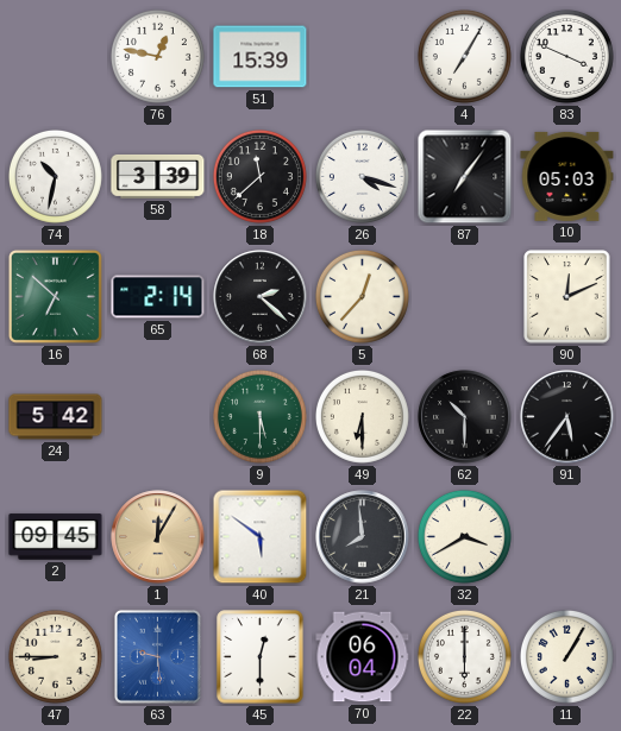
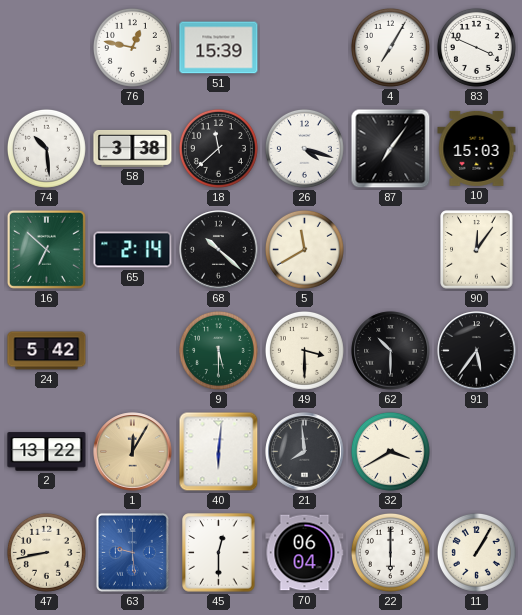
74: 10:32 -> 10:29
58: 3:39 -> 3:38
10: 05:03 -> 15:03
68: 2:22 -> 10:22
5: 12:37 -> 11:40
90: 12:11 -> 12:06
49: 6:30 -> 3:30
2: 09:45 -> 13:22
40: 5:51 -> 6:01
47: 8:45 -> 8:43
